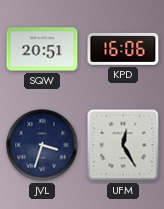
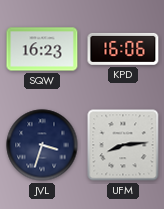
SQW: 20:51 -> 16:23
UFM: 12:25 -> 8:14
